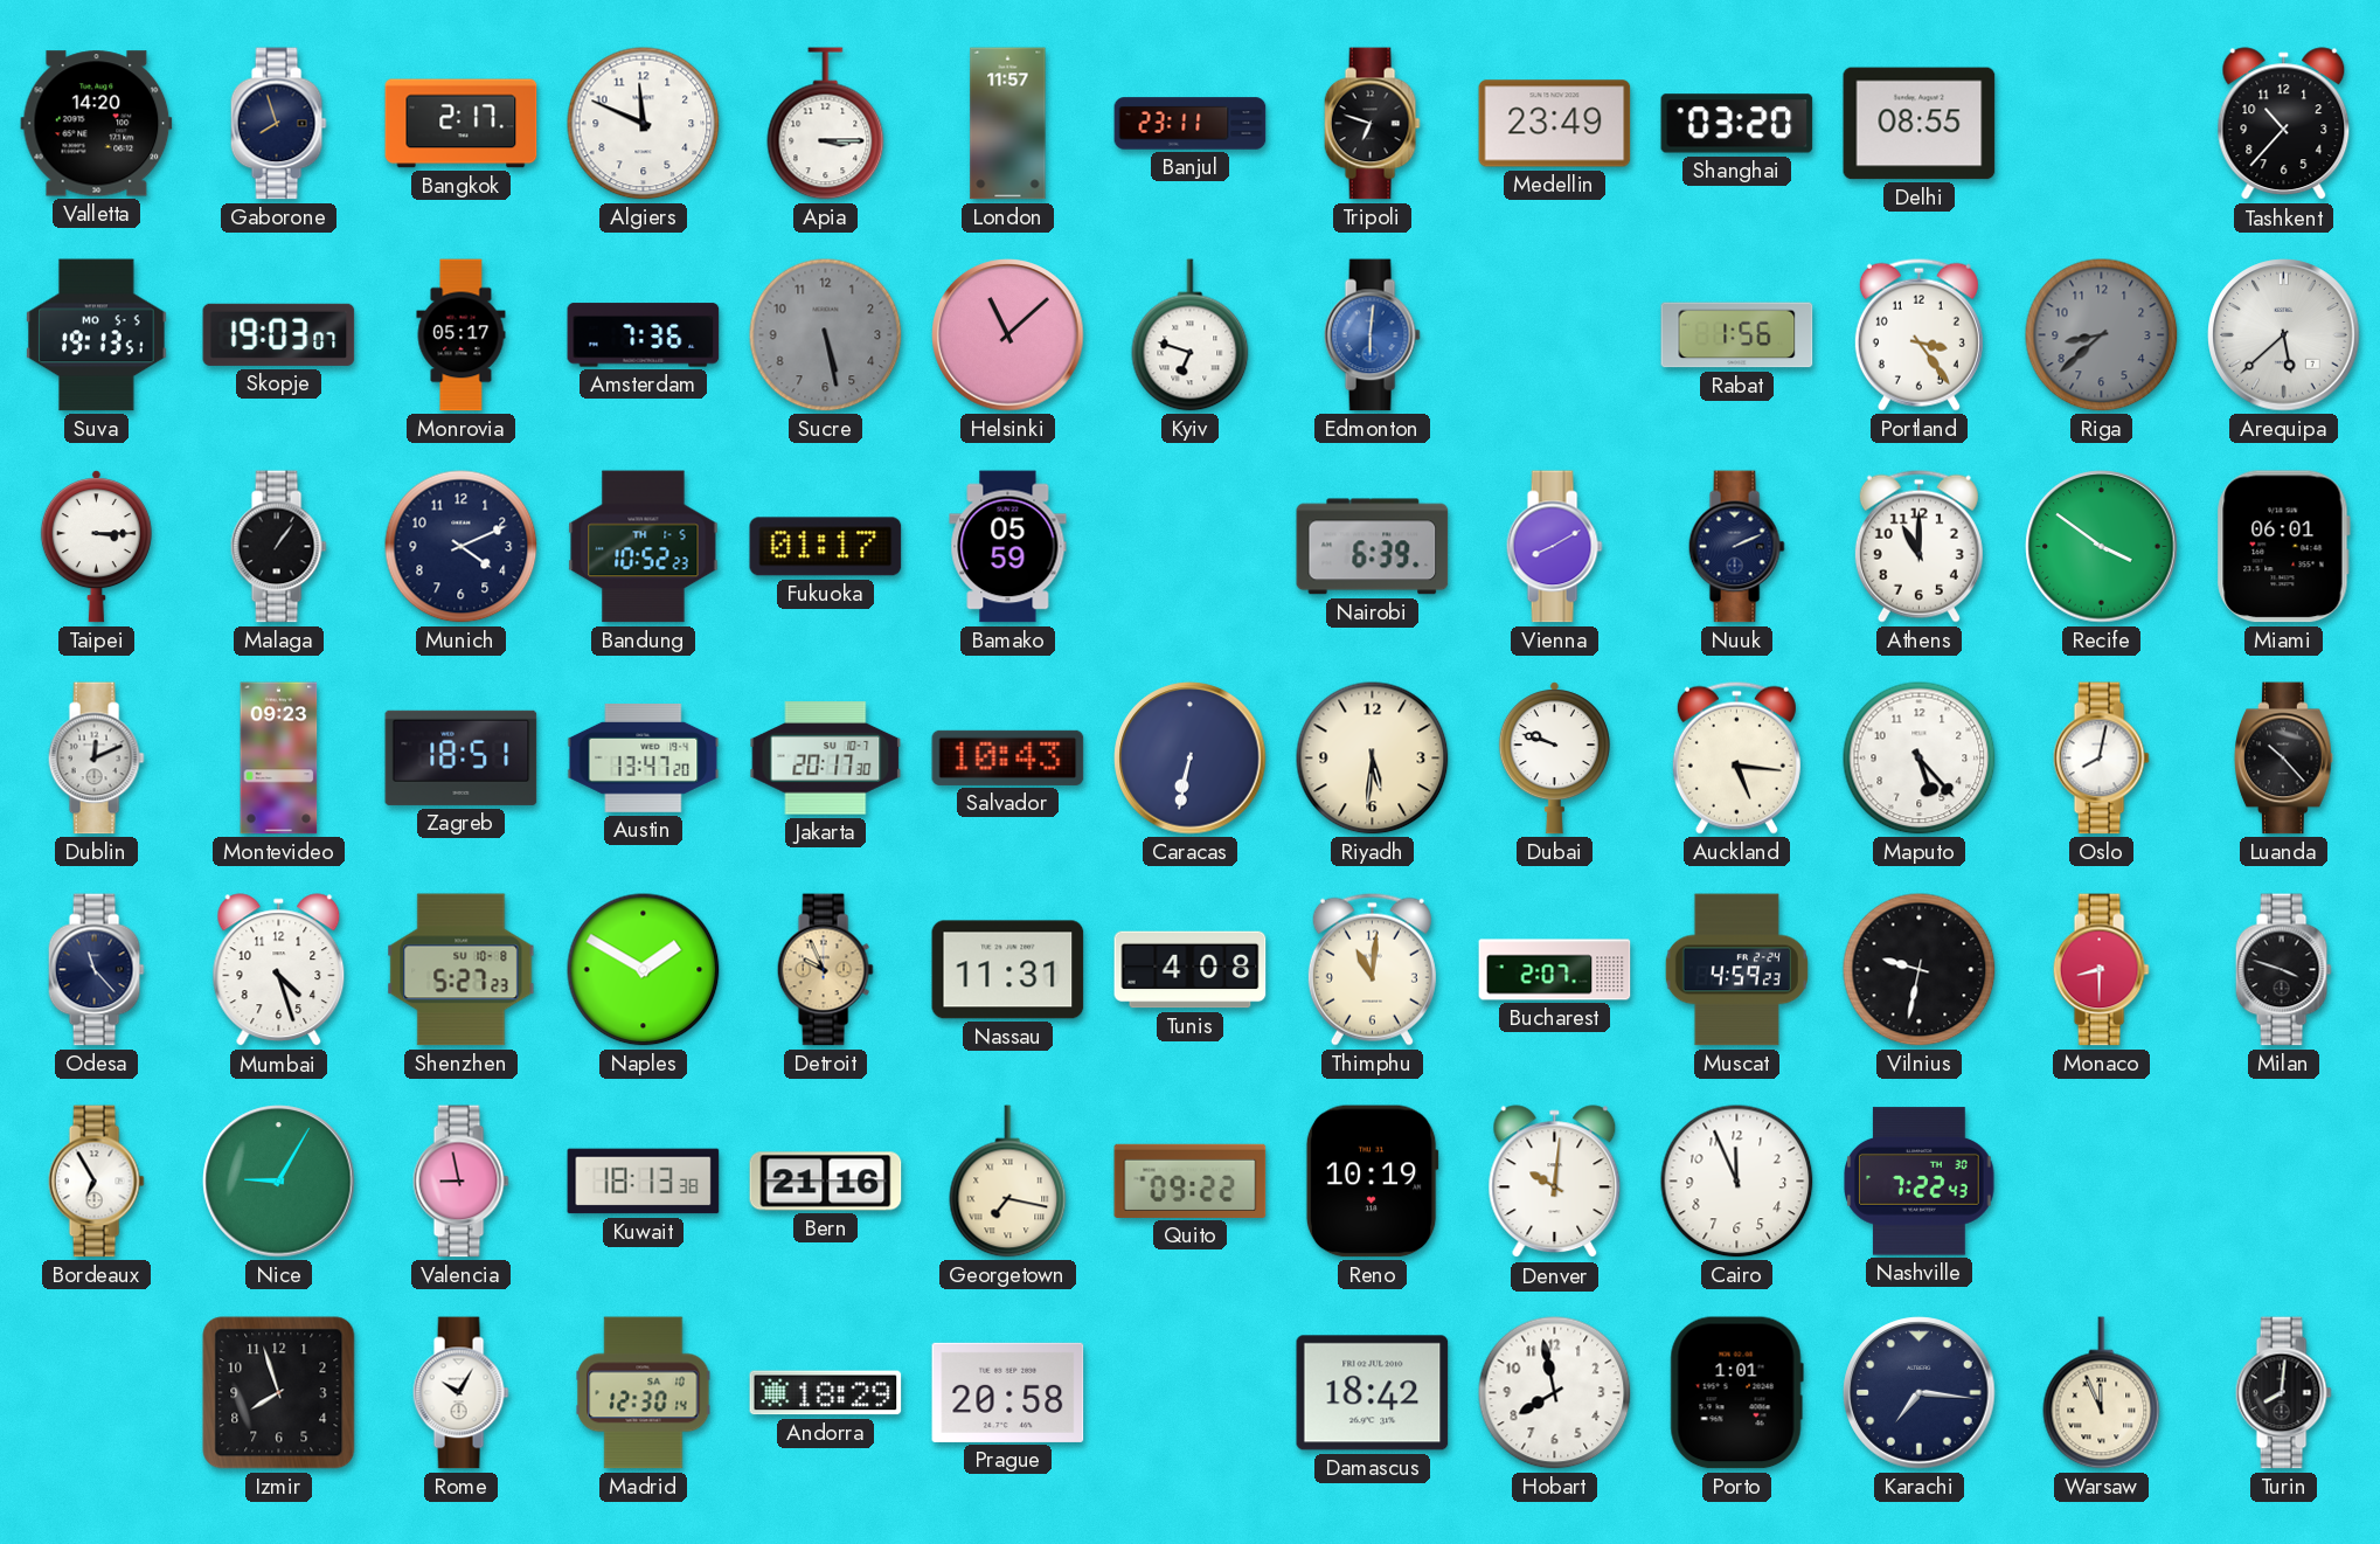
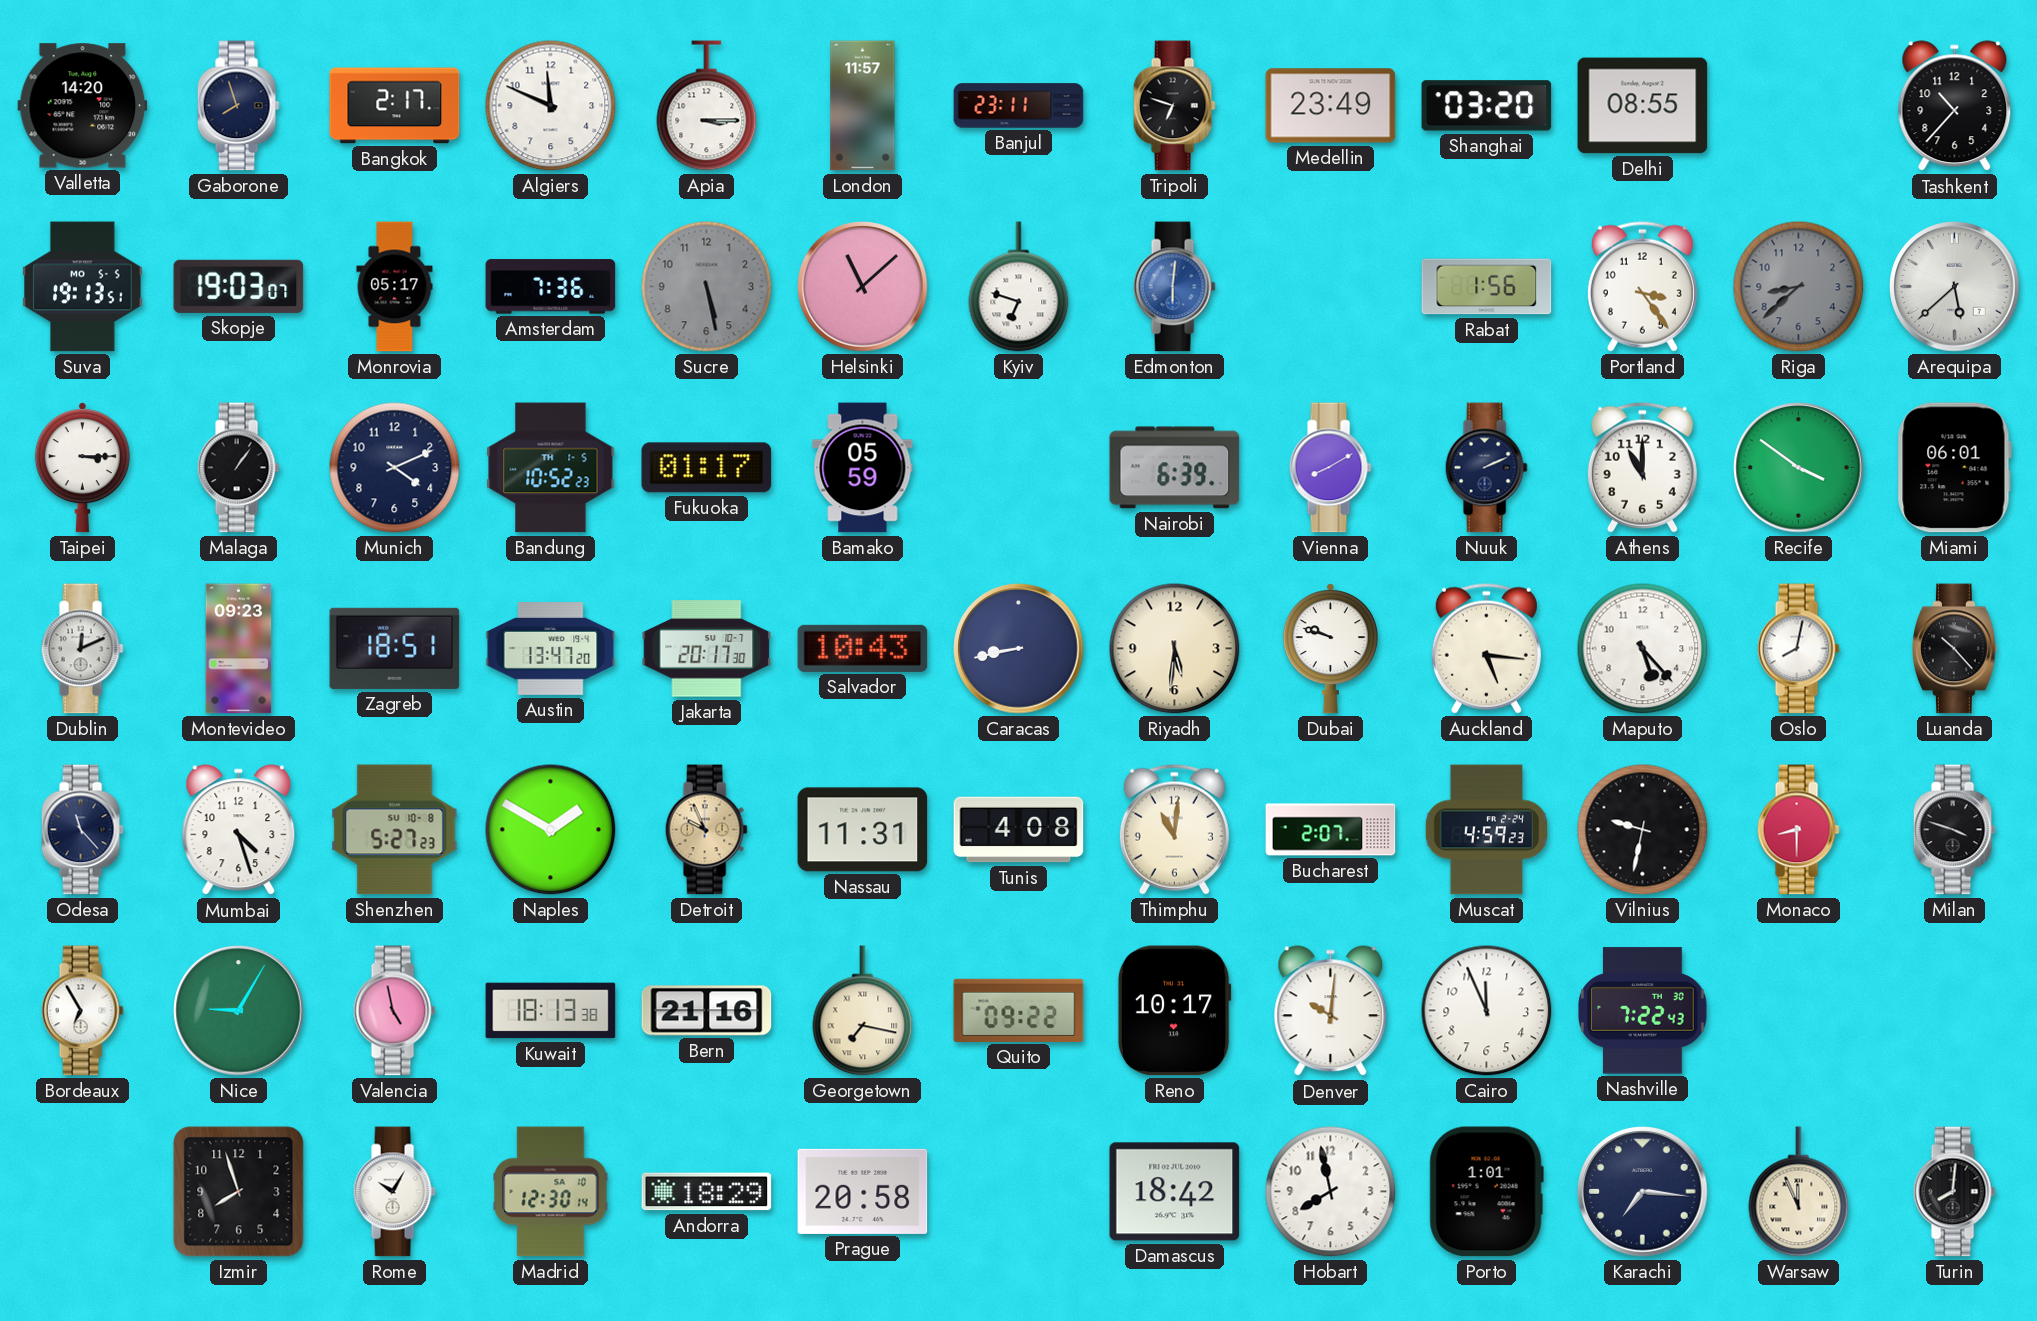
Caracas: 6:32 -> 8:43
Valencia: 8:58 -> 4:58
Reno: 10:19 -> 10:17
